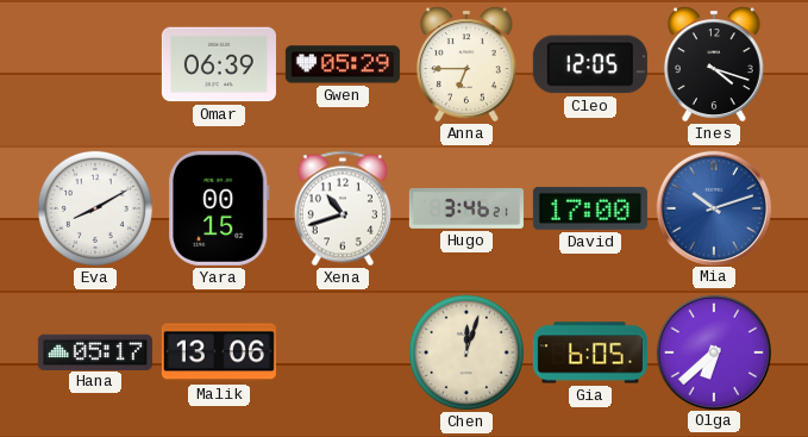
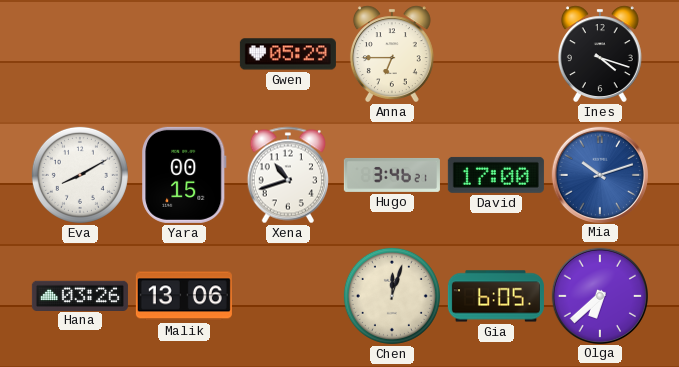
Omar: 06:39 -> none
Cleo: 12:05 -> none
Hana: 05:17 -> 03:26
